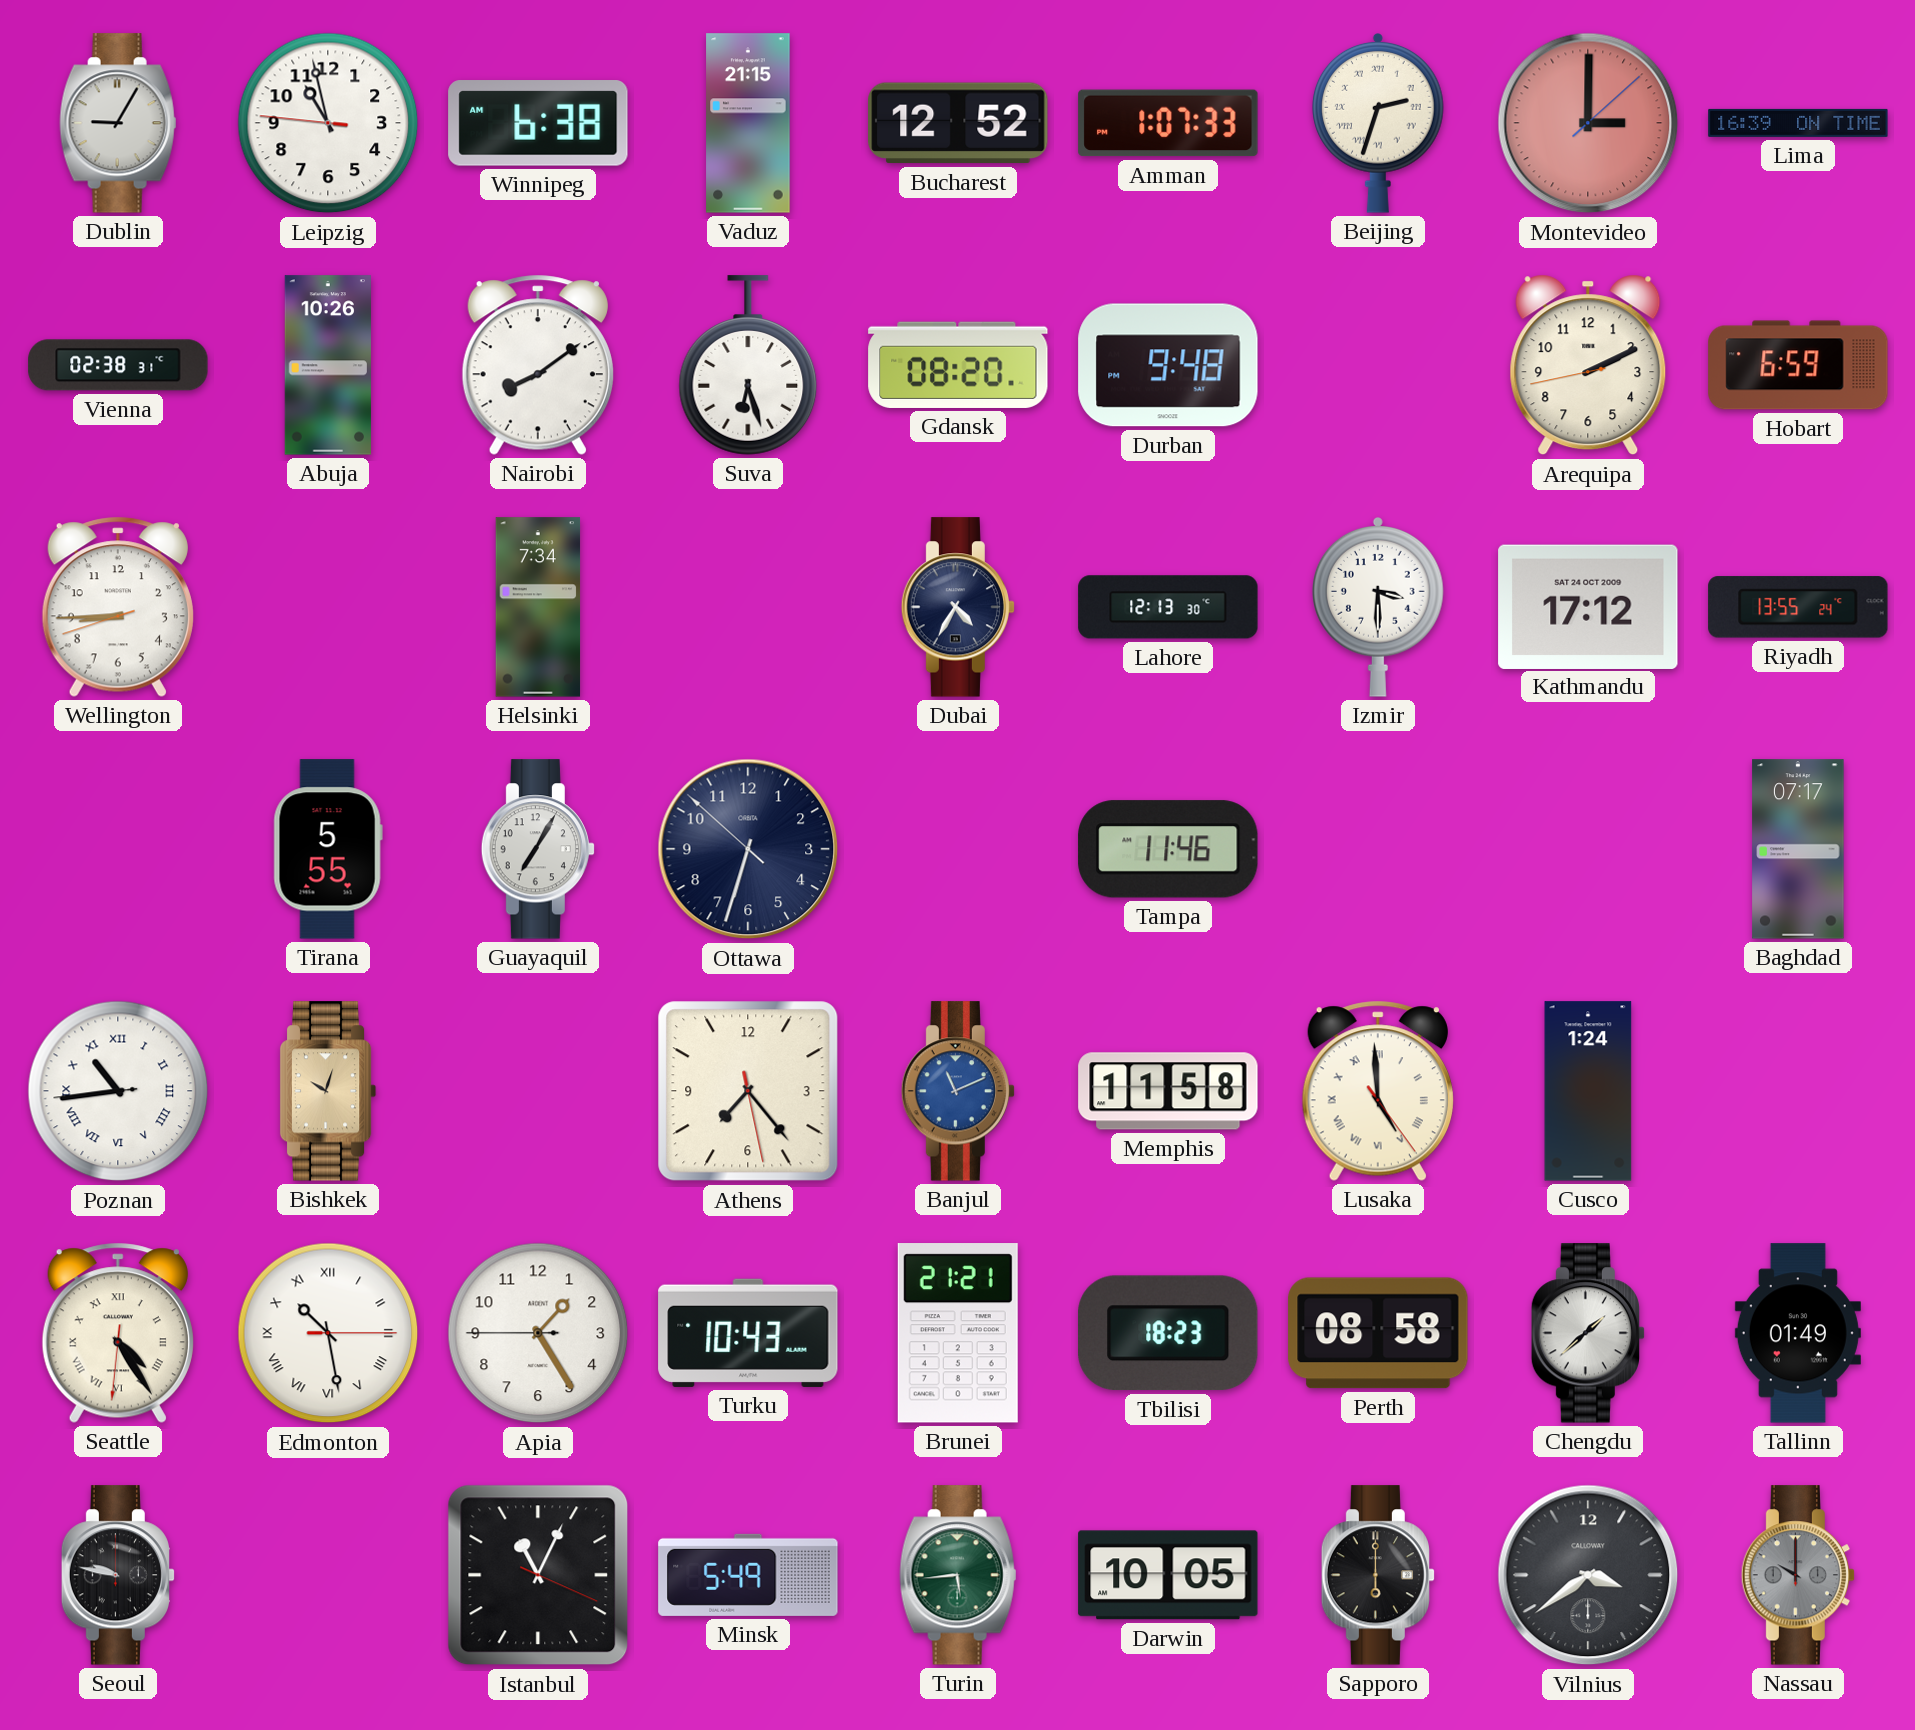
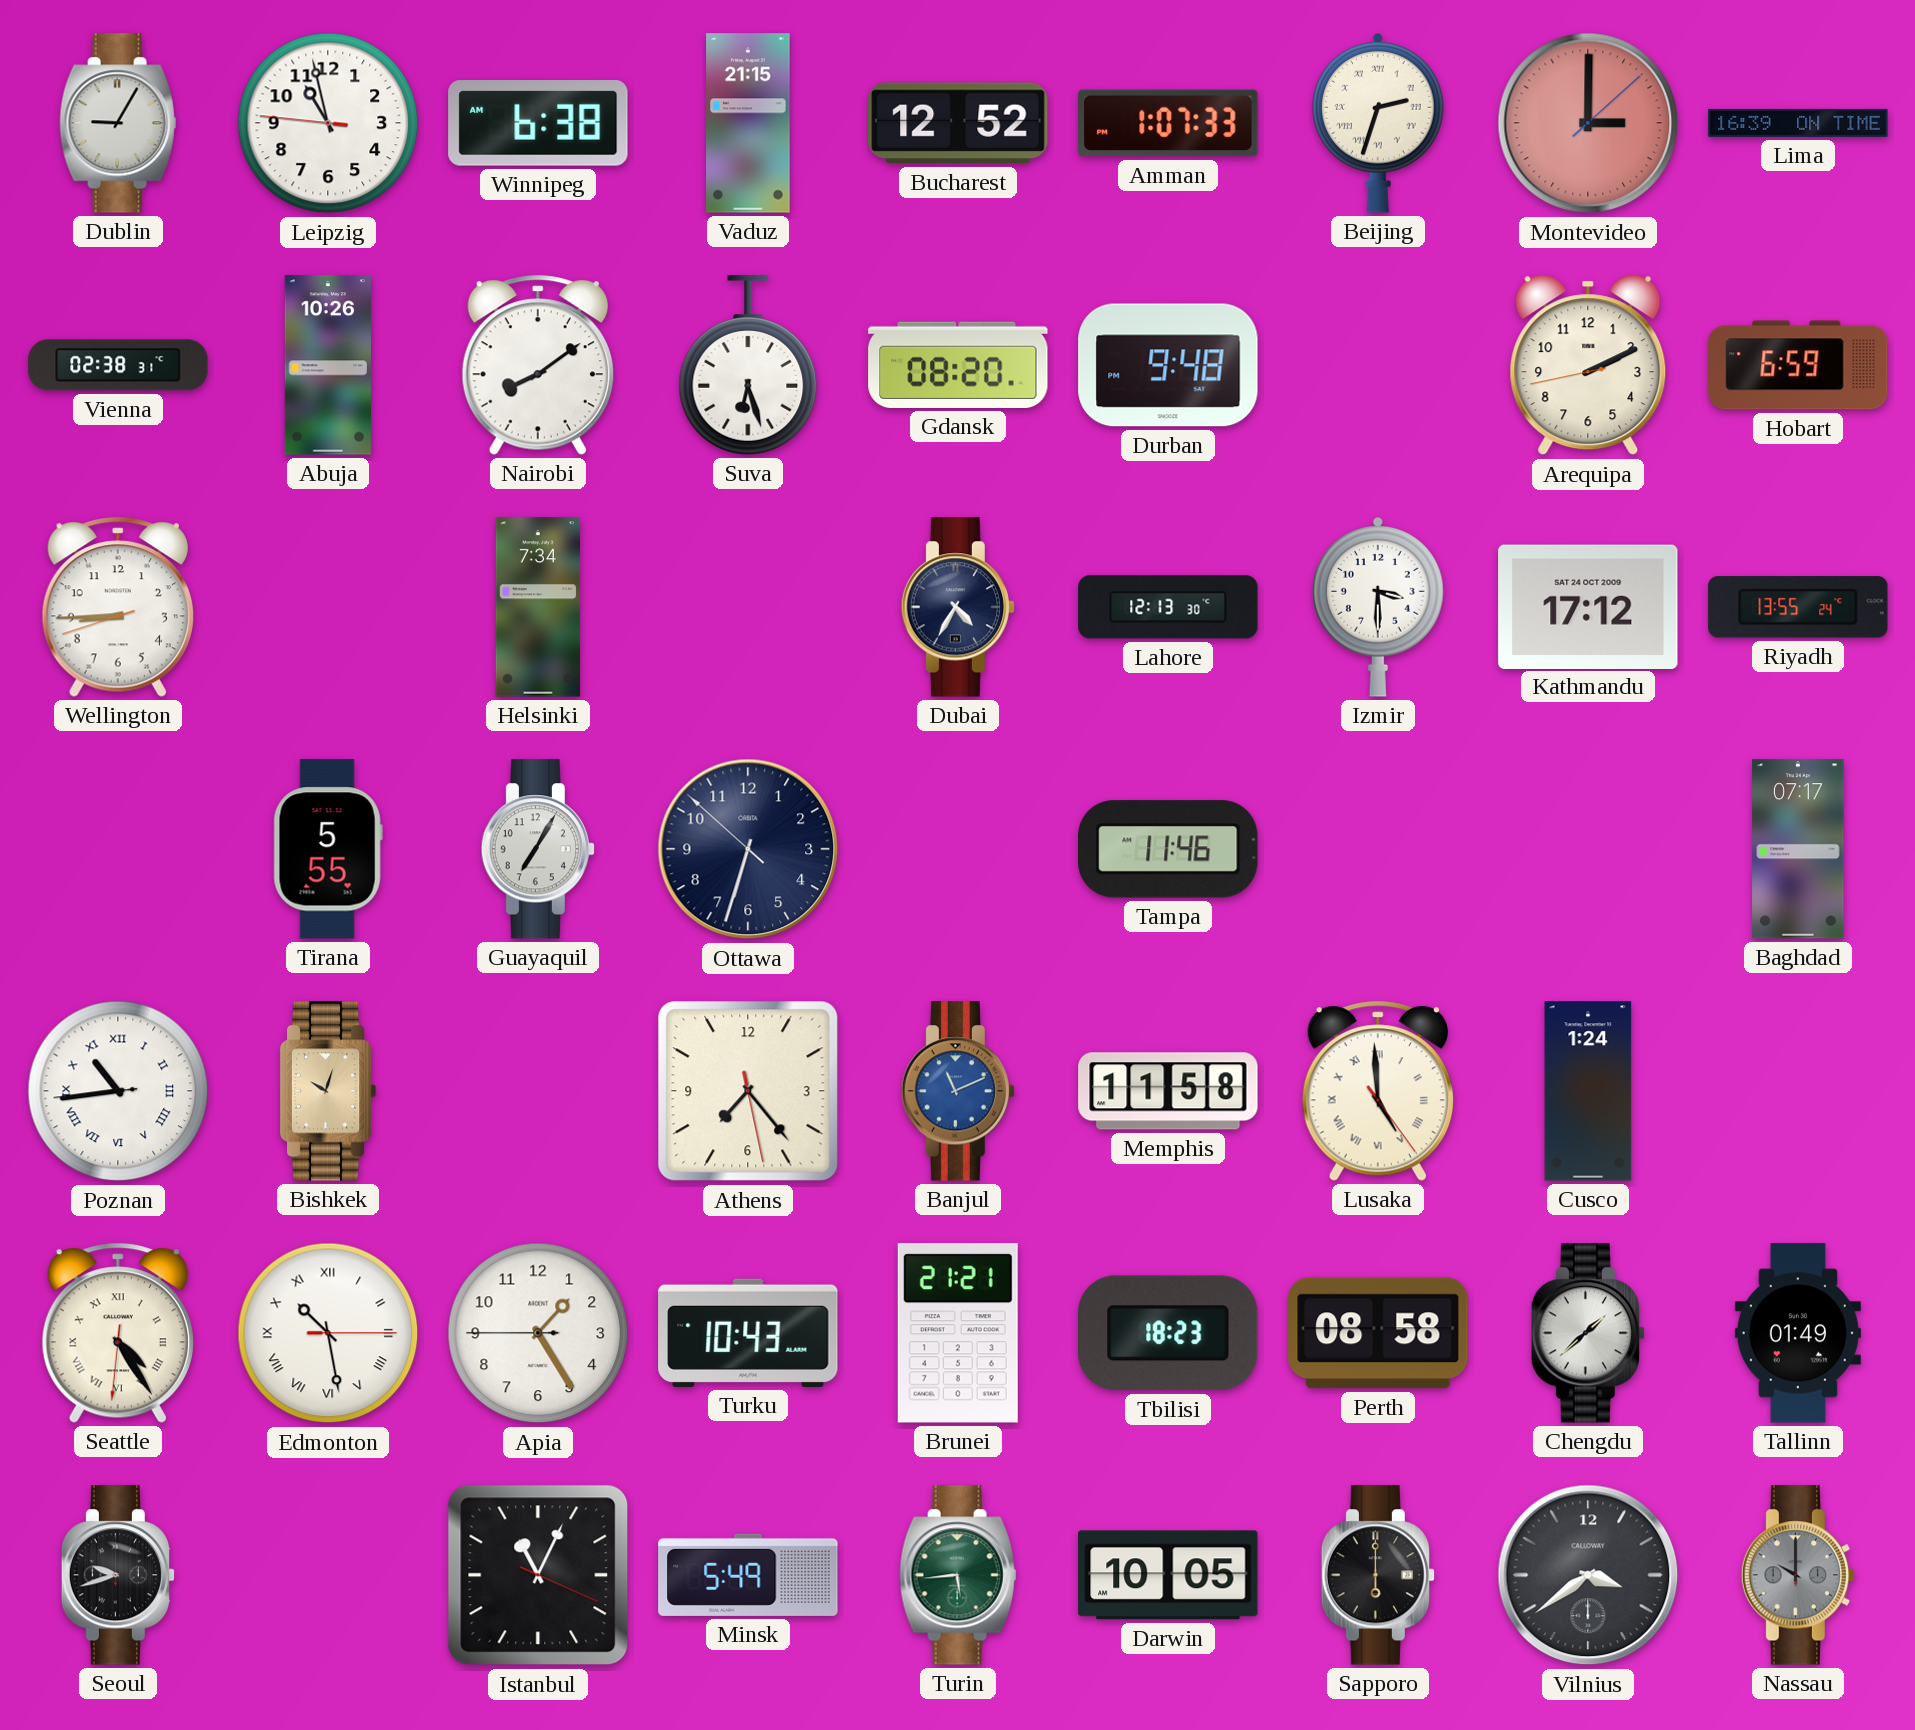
Seoul: 9:47 -> 9:42
